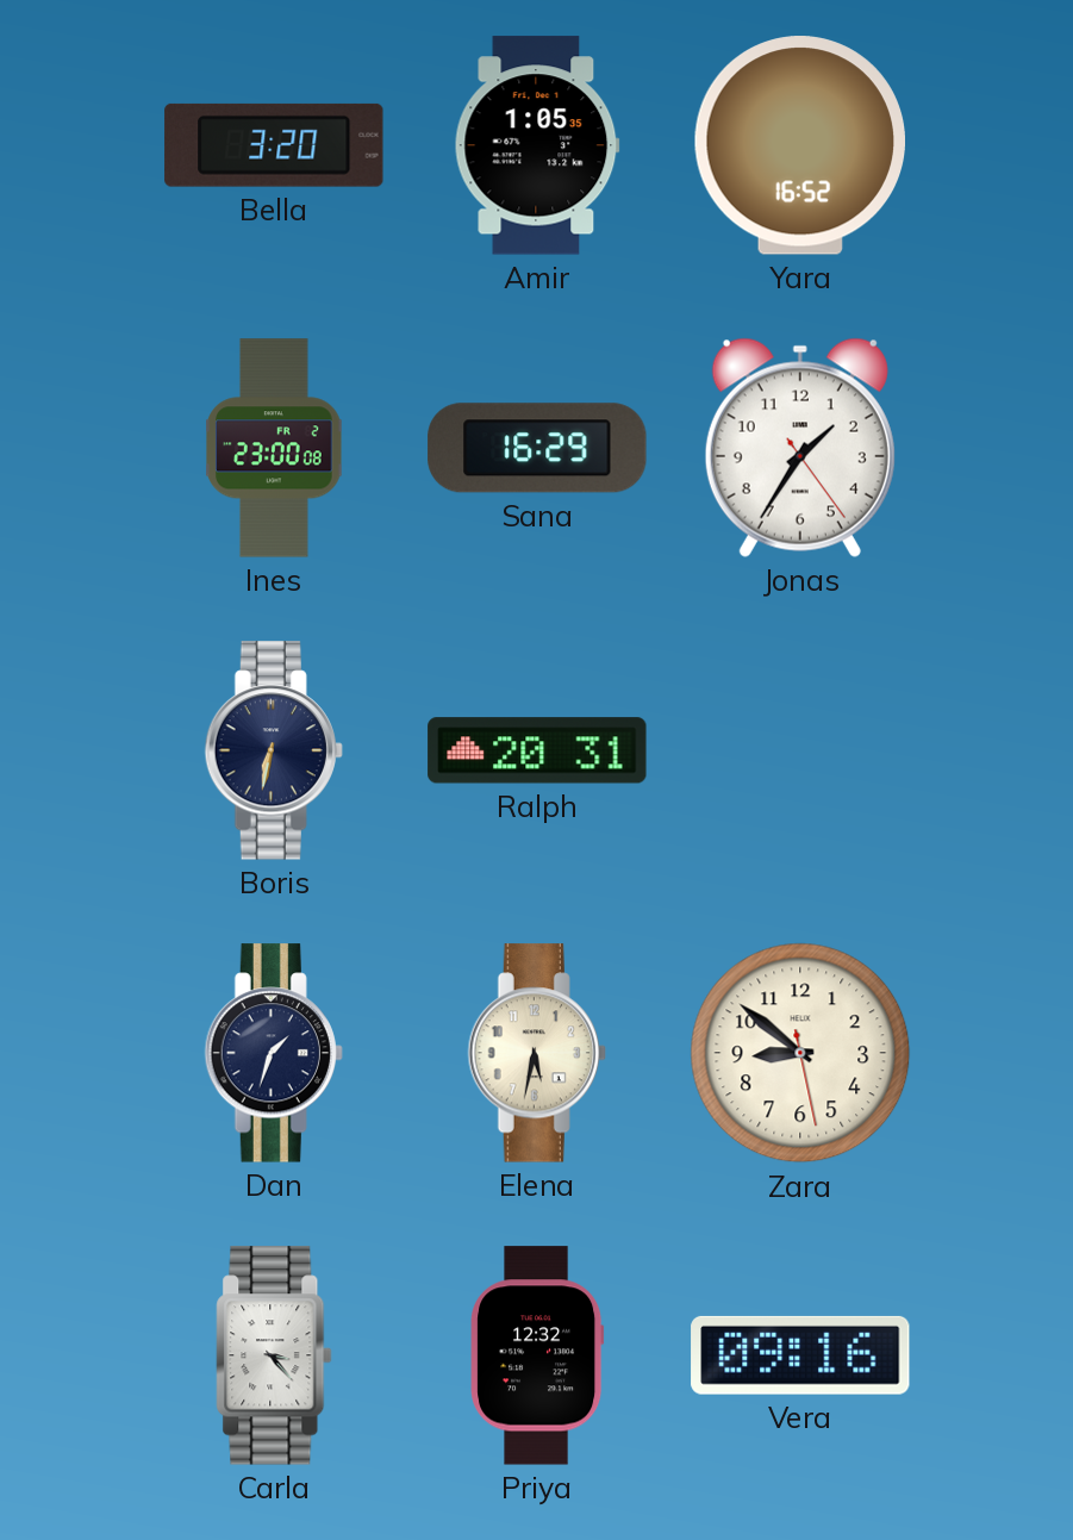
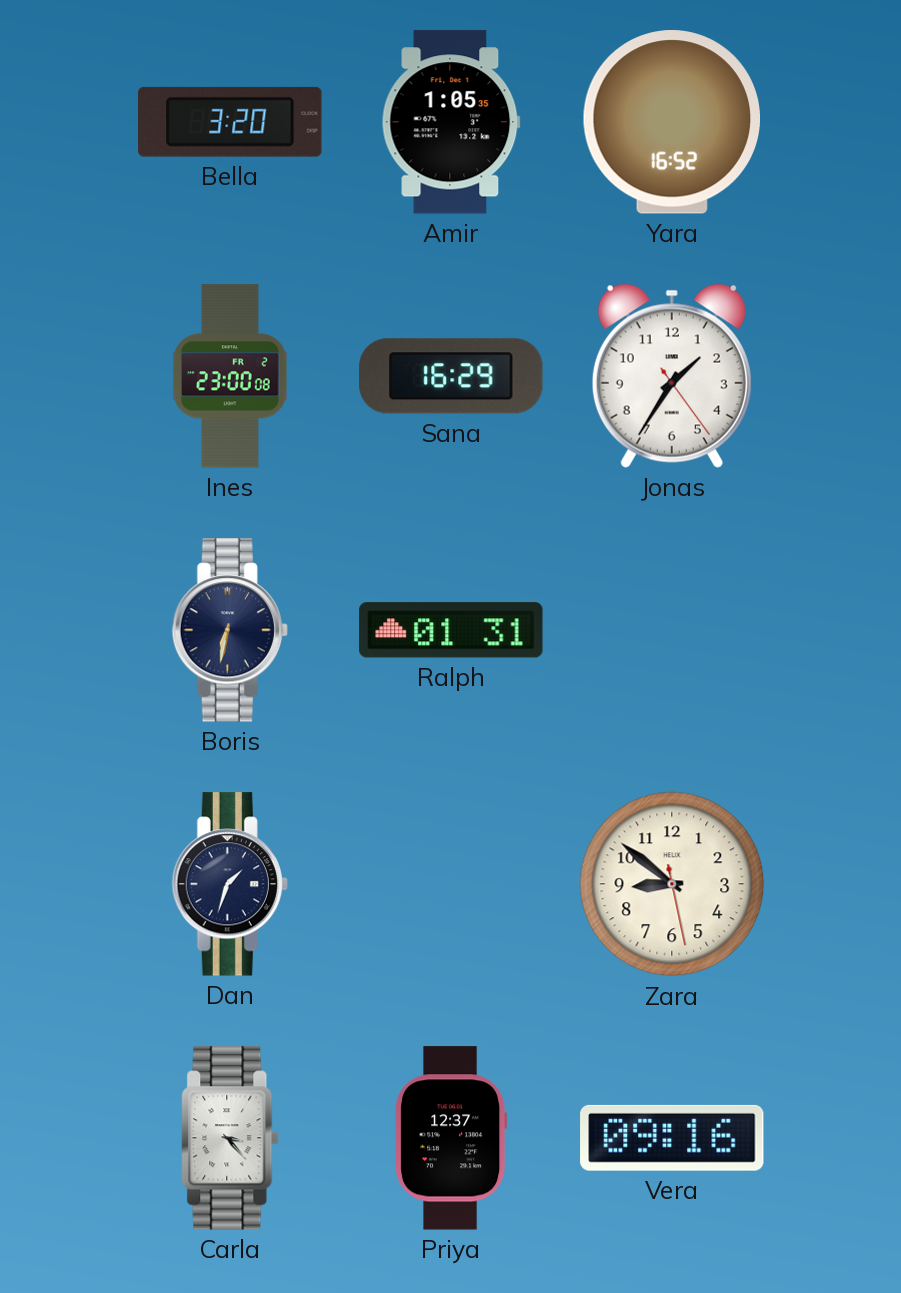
Ralph: 20:31 -> 01:31
Elena: 5:32 -> none
Priya: 12:32 -> 12:37
